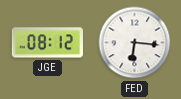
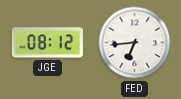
FED: 6:16 -> 6:44
